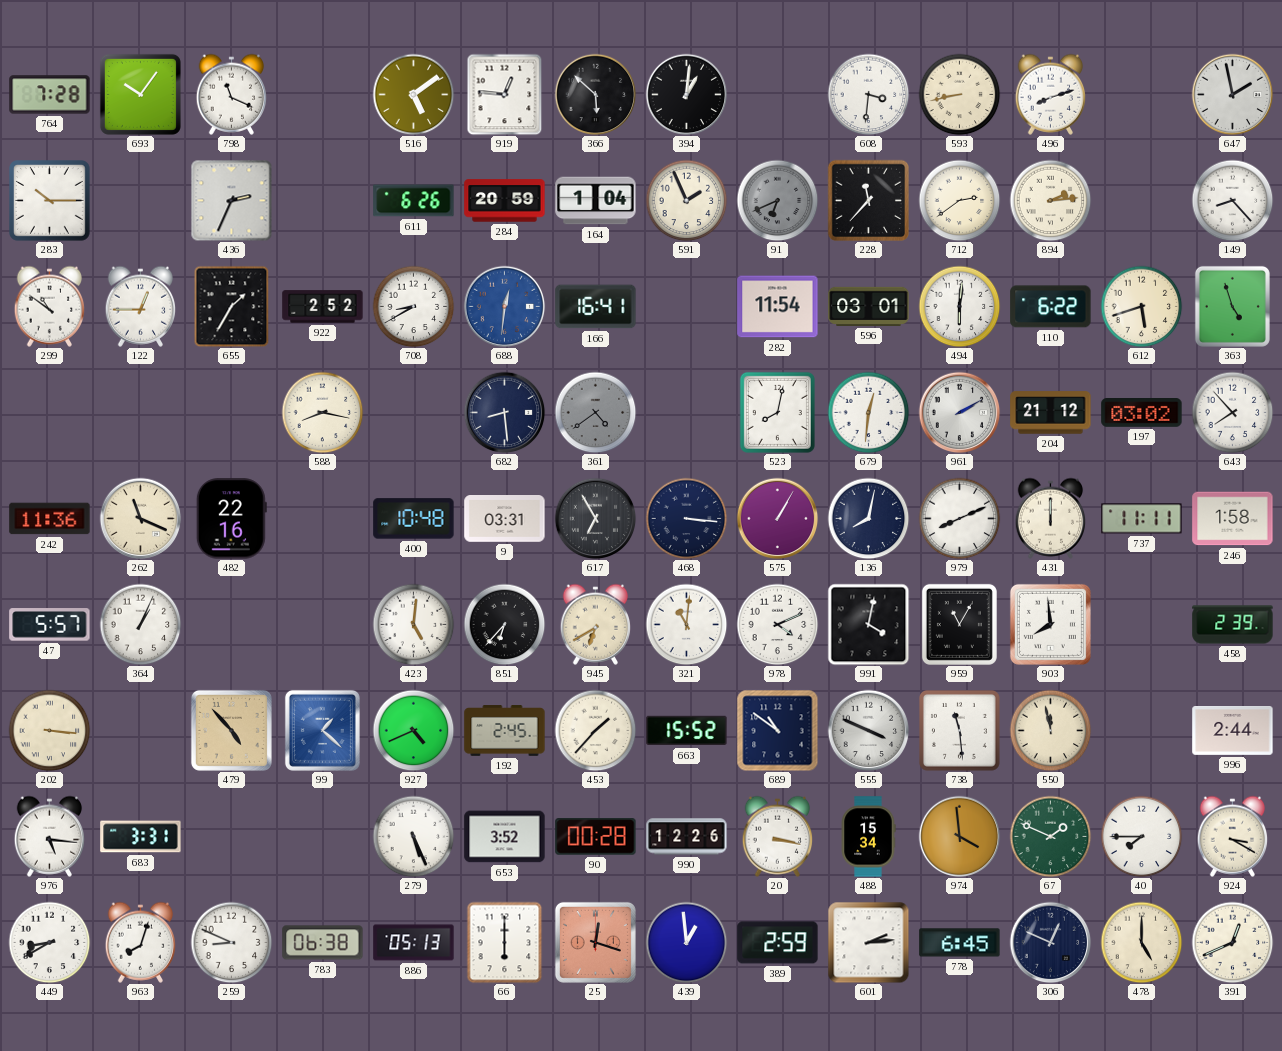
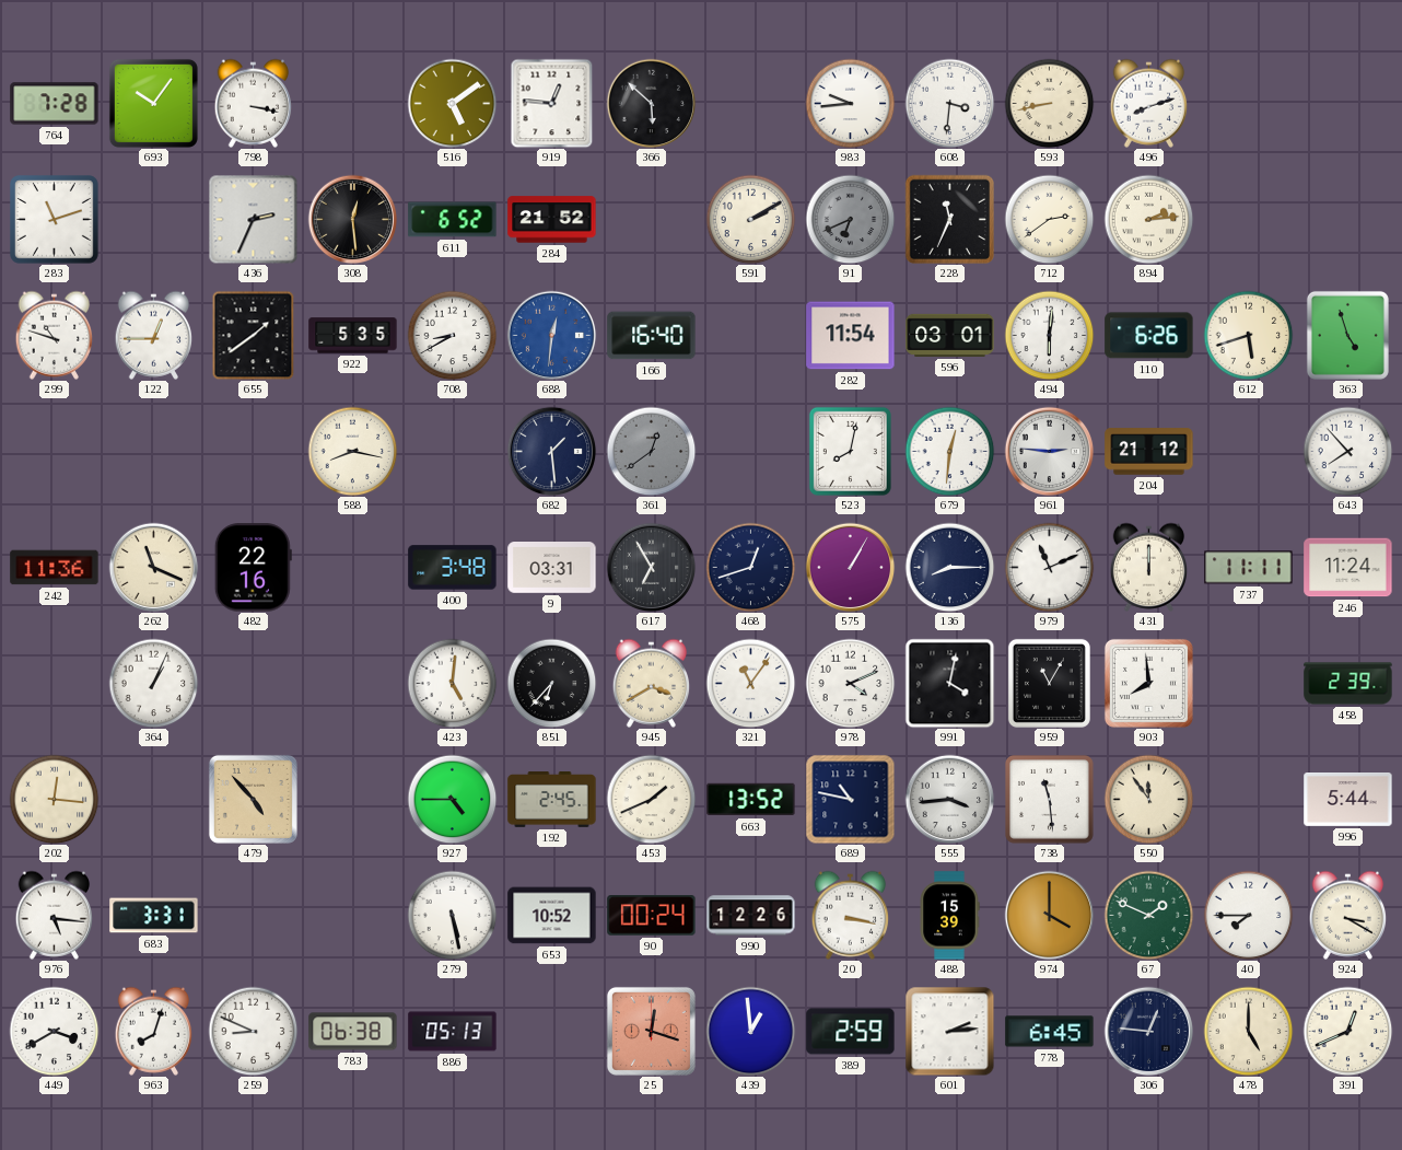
798: 11:19 -> 3:17
394: 1:01 -> none
983: none -> 9:44
647: 1:58 -> none
283: 10:15 -> 11:12
308: none -> 12:29
611: 6:26 -> 6:52
284: 20:59 -> 21:52
164: 1:04 -> none
591: 1:56 -> 2:10
228: 11:37 -> 11:34
149: 8:23 -> none
299: 10:51 -> 10:48
655: 1:35 -> 1:39
922: 2:52 -> 5:35
166: 16:41 -> 16:40
110: 6:22 -> 6:26
682: 8:29 -> 1:29
361: 4:39 -> 12:39
961: 2:10 -> 2:46
197: 03:02 -> none
400: 10:48 -> 3:48
468: 3:16 -> 12:42
136: 8:02 -> 8:15
979: 8:11 -> 11:11
246: 1:58 -> 11:24
47: 5:57 -> none
945: 6:40 -> 3:40
321: 11:01 -> 11:06
202: 3:16 -> 12:16
99: 1:22 -> none
927: 4:41 -> 4:45
453: 1:37 -> 1:41
663: 15:52 -> 13:52
689: 10:51 -> 10:47
555: 3:49 -> 3:44
550: 11:58 -> 11:54
996: 2:44 -> 5:44
279: 5:26 -> 5:28
653: 3:52 -> 10:52
90: 00:28 -> 00:24
488: 15:34 -> 15:39
974: 3:59 -> 4:00
449: 8:40 -> 3:40
66: 6:00 -> none
306: 12:49 -> 12:46
